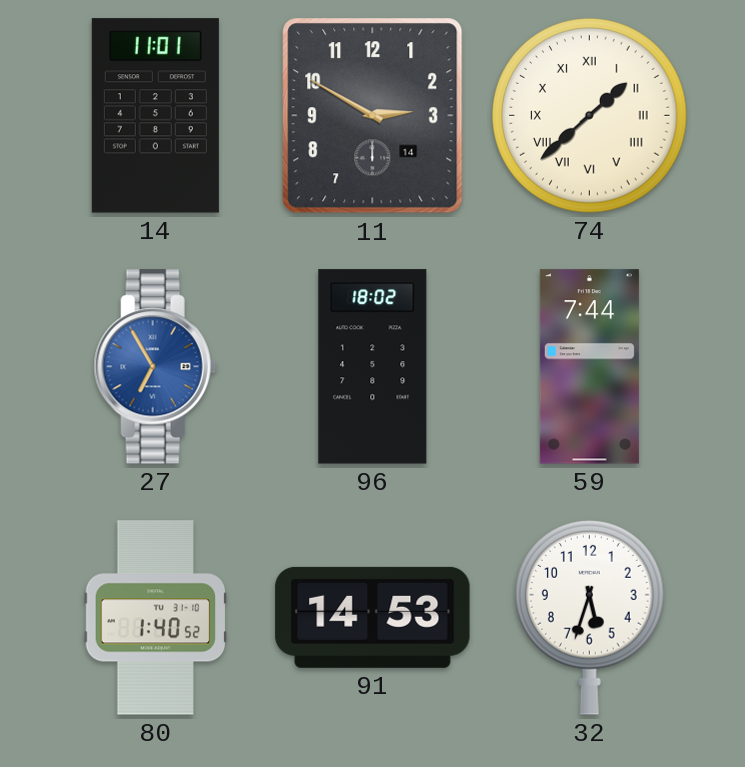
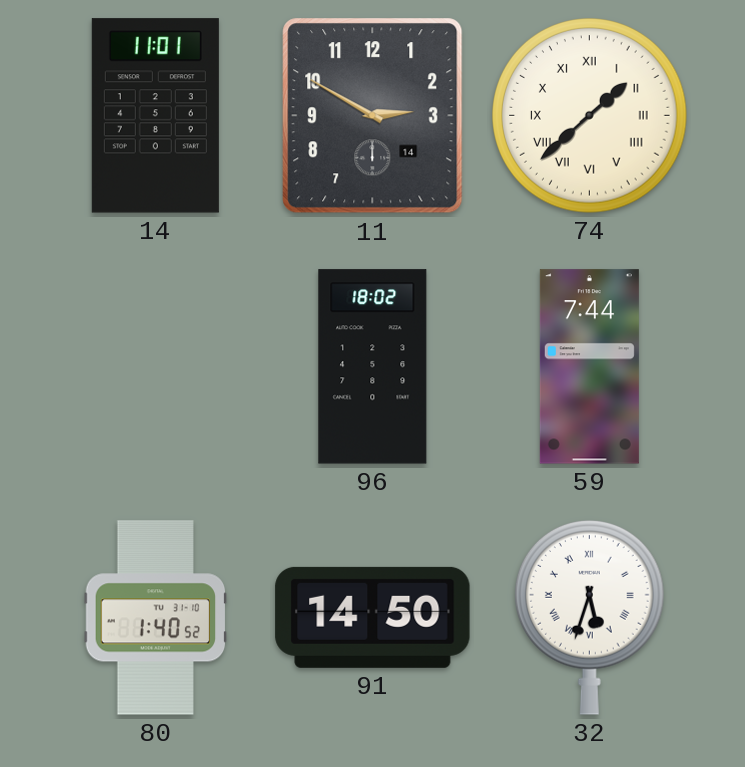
27: 6:55 -> none
91: 14:53 -> 14:50
32 numerals: Arabic -> Roman
